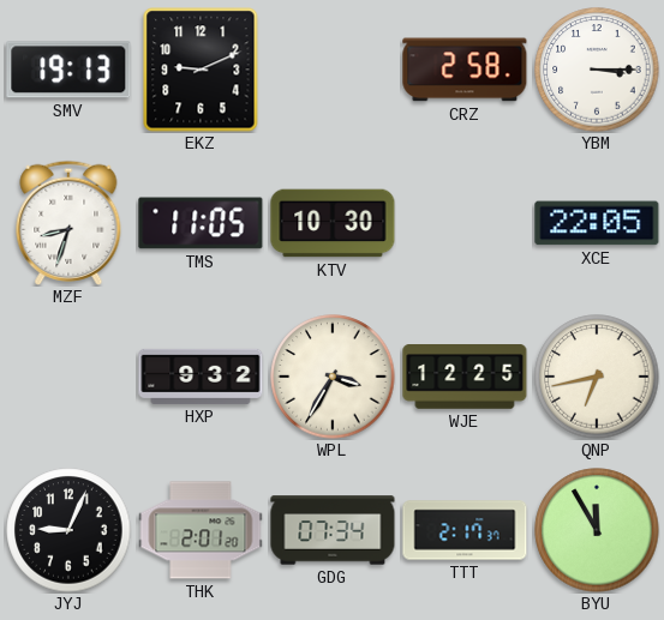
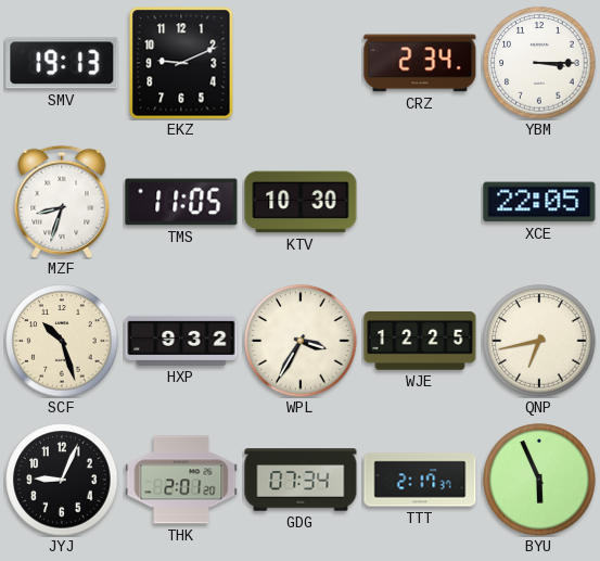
CRZ: 2:58 -> 2:34
SCF: none -> 10:27
BYU: 11:55 -> 5:56
